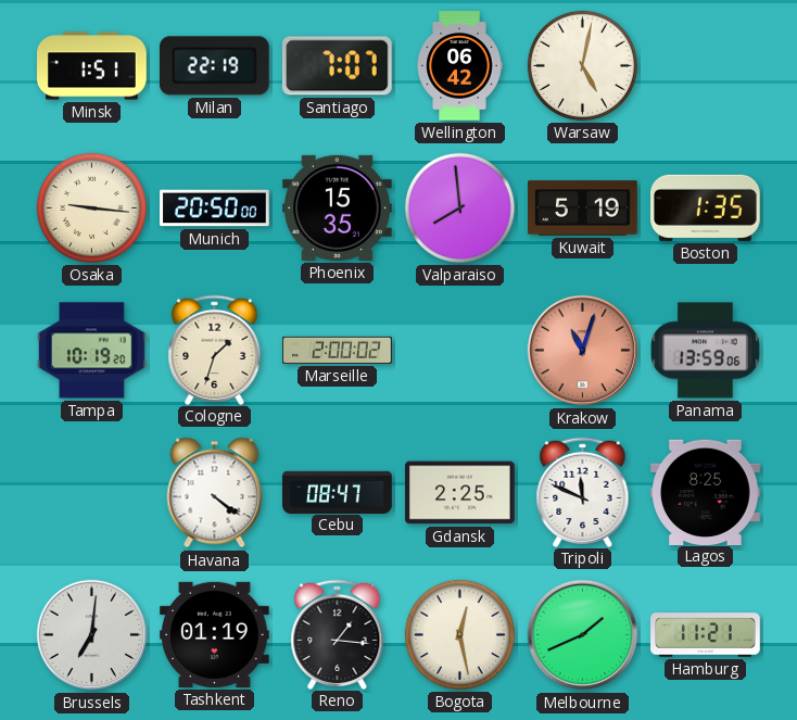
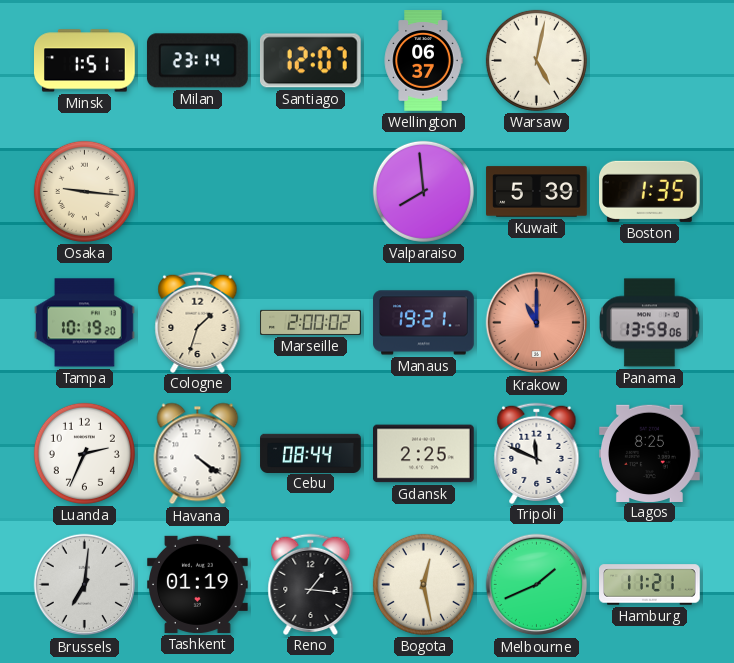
Milan: 22:19 -> 23:14
Santiago: 7:07 -> 12:07
Wellington: 06:42 -> 06:37
Munich: 20:50 -> none
Phoenix: 15:35 -> none
Kuwait: 5:19 -> 5:39
Manaus: none -> 19:21
Krakow: 11:03 -> 11:00
Luanda: none -> 2:34
Cebu: 08:47 -> 08:44
